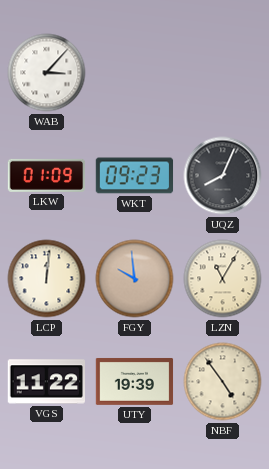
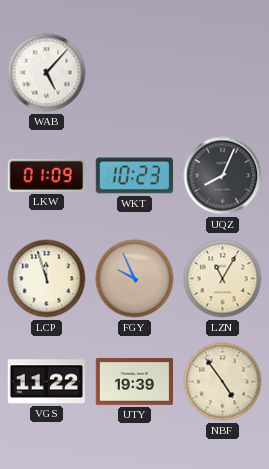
WAB: 3:07 -> 5:07
WKT: 09:23 -> 10:23
LCP: 12:01 -> 11:57
FGY: 9:59 -> 9:56
